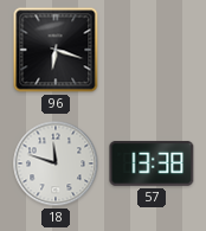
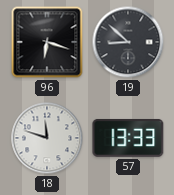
19: none -> 8:52
57: 13:38 -> 13:33
